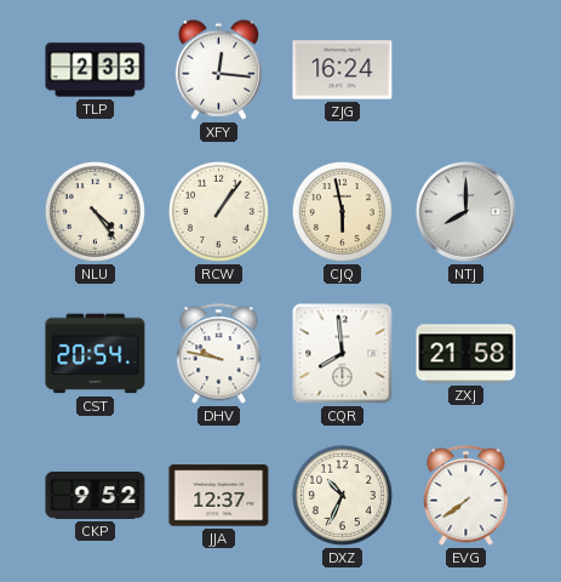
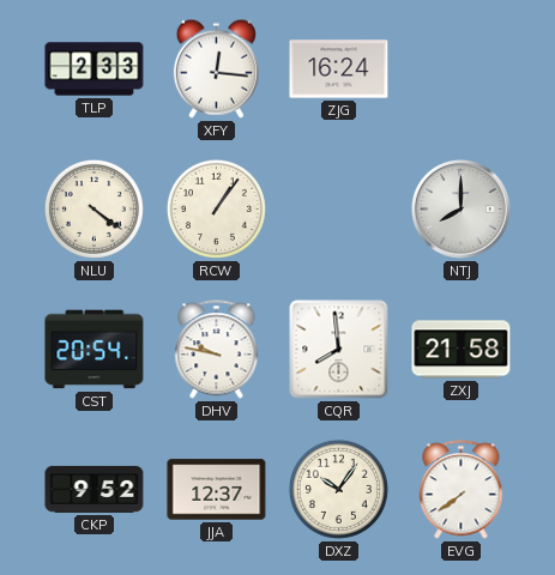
NLU: 4:24 -> 4:21
CJQ: 5:58 -> none
DXZ: 10:34 -> 10:06
